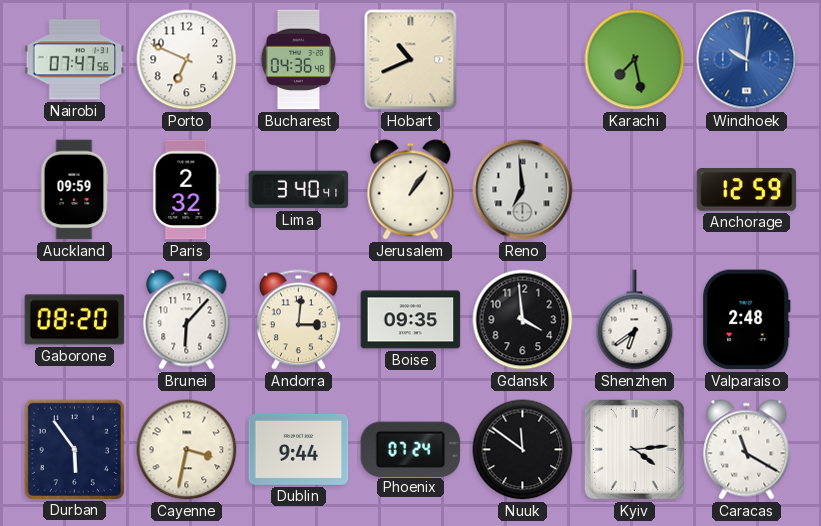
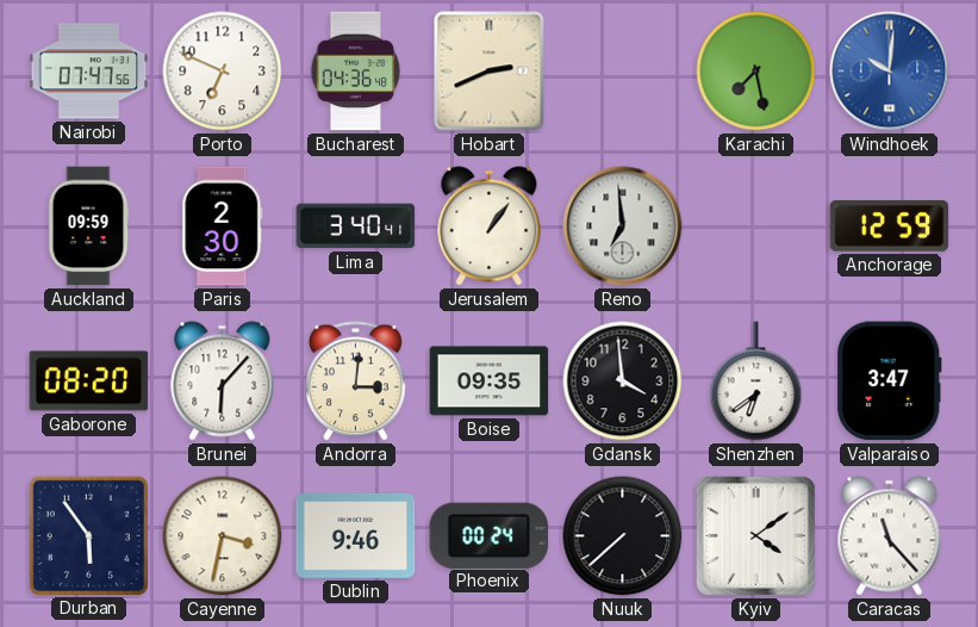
Hobart: 10:41 -> 2:41
Paris: 2:32 -> 2:30
Valparaiso: 2:48 -> 3:47
Dublin: 9:44 -> 9:46
Phoenix: 07:24 -> 00:24
Nuuk: 11:51 -> 7:38
Kyiv: 4:14 -> 4:09
Caracas: 11:20 -> 11:23
